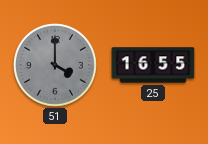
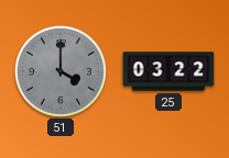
25: 16:55 -> 03:22
